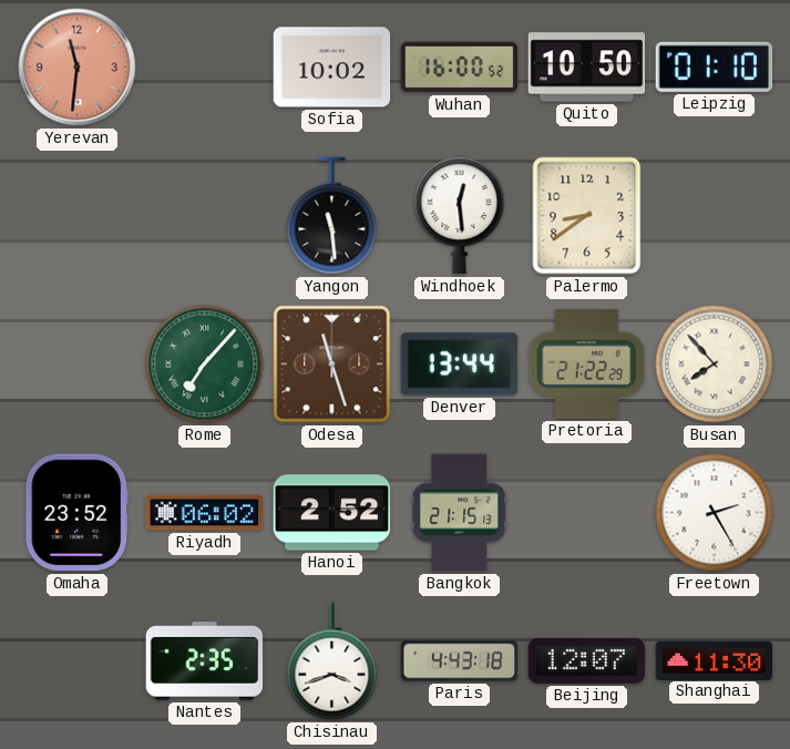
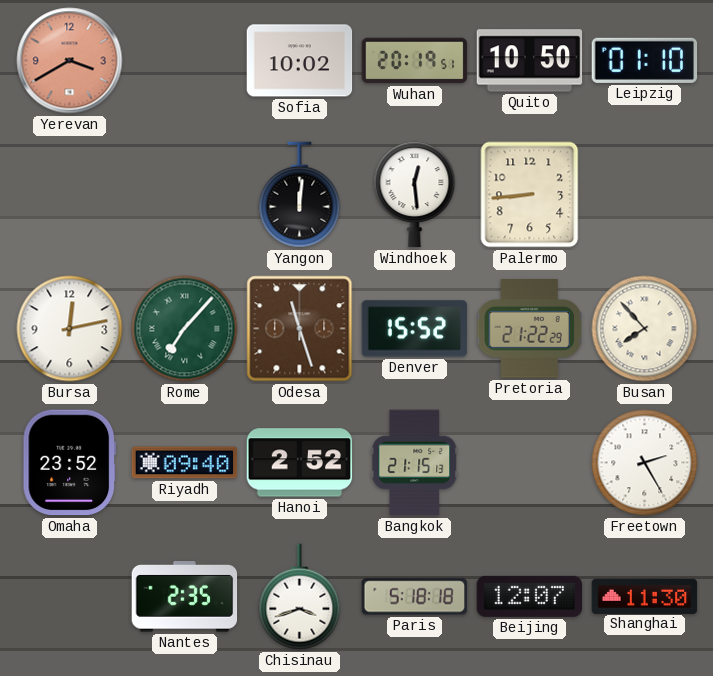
Yerevan: 11:31 -> 3:40
Wuhan: 16:00 -> 20:19
Yangon: 11:29 -> 12:01
Palermo: 8:39 -> 8:44
Bursa: none -> 12:13
Denver: 13:44 -> 15:52
Riyadh: 06:02 -> 09:40
Paris: 4:43 -> 5:18
